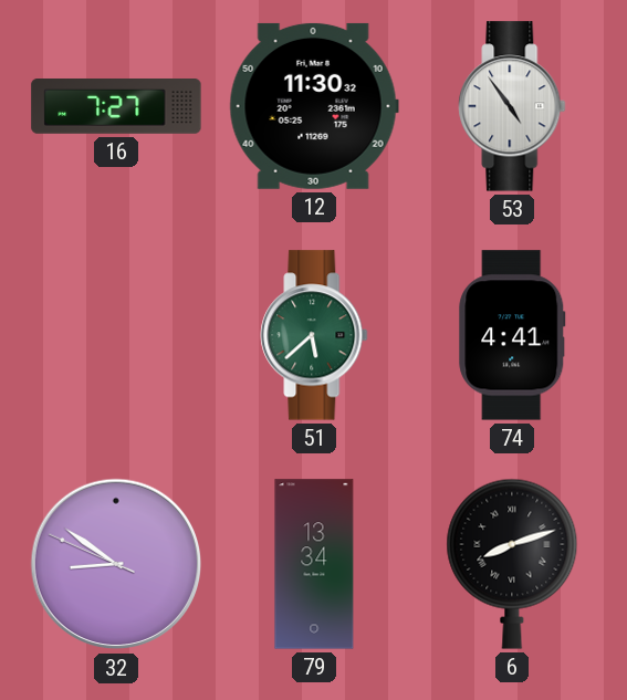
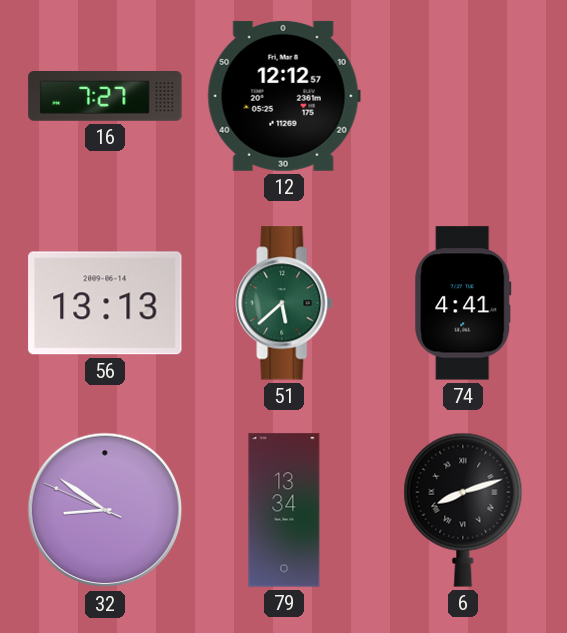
12: 11:30 -> 12:12
53: 4:54 -> none
56: none -> 13:13
